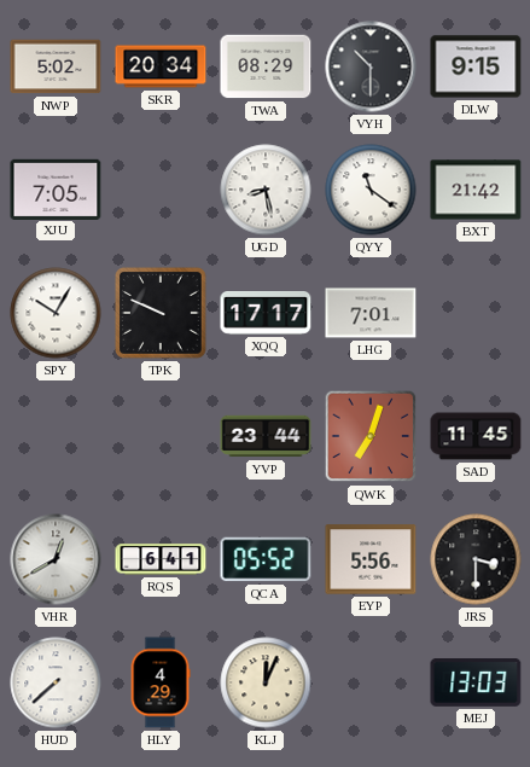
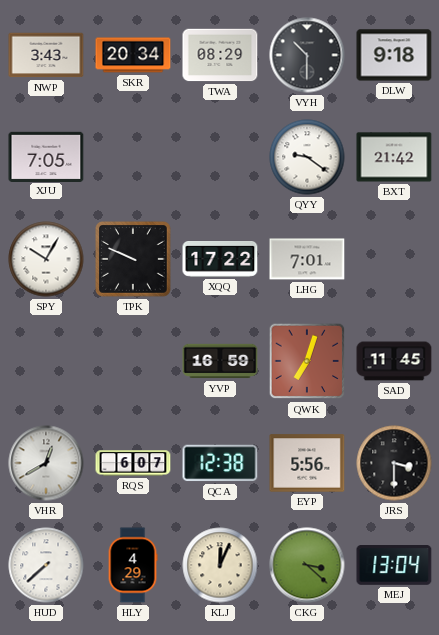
NWP: 5:02 -> 3:43
DLW: 9:15 -> 9:18
UGD: 8:28 -> none
QYY: 11:21 -> 9:21
XQQ: 17:17 -> 17:22
YVP: 23:44 -> 16:59
RQS: 6:41 -> 6:07
QCA: 05:52 -> 12:38
CKG: none -> 3:22
MEJ: 13:03 -> 13:04
